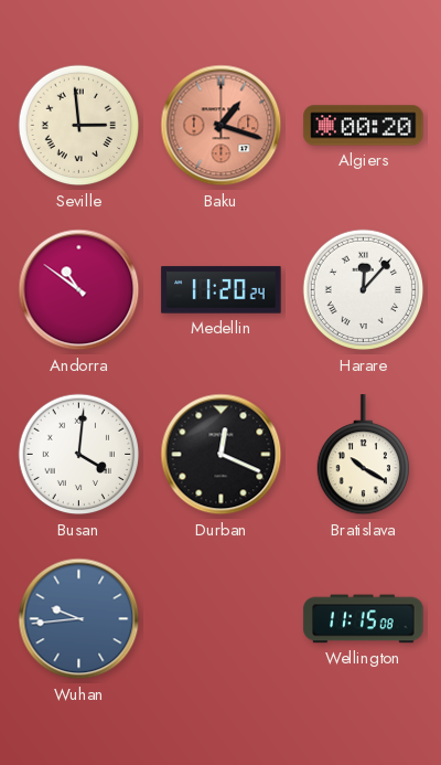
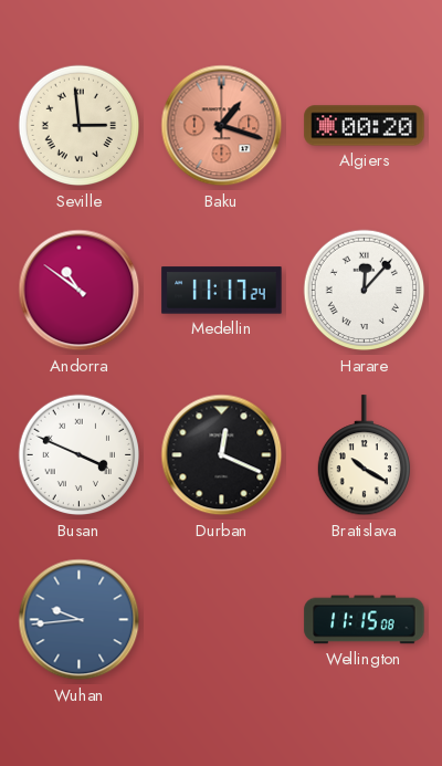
Medellin: 11:20 -> 11:17
Busan: 4:01 -> 3:49
